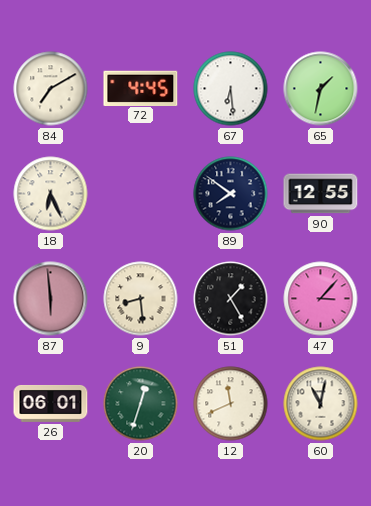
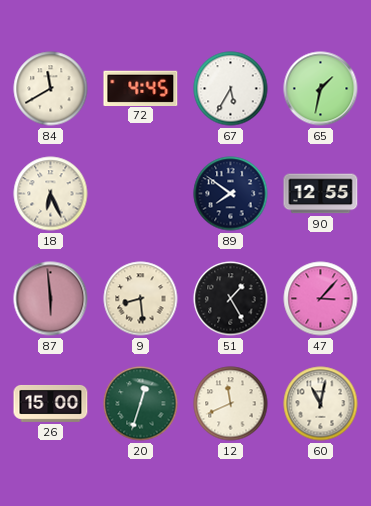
84: 7:10 -> 11:40
67: 6:29 -> 5:35
26: 06:01 -> 15:00
